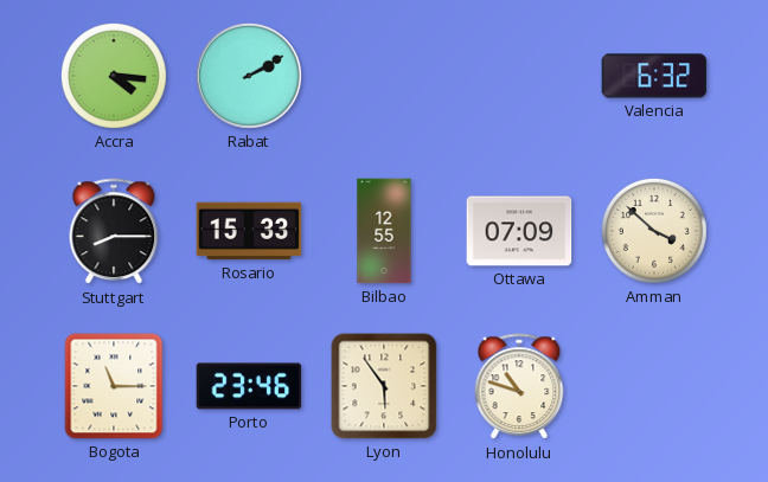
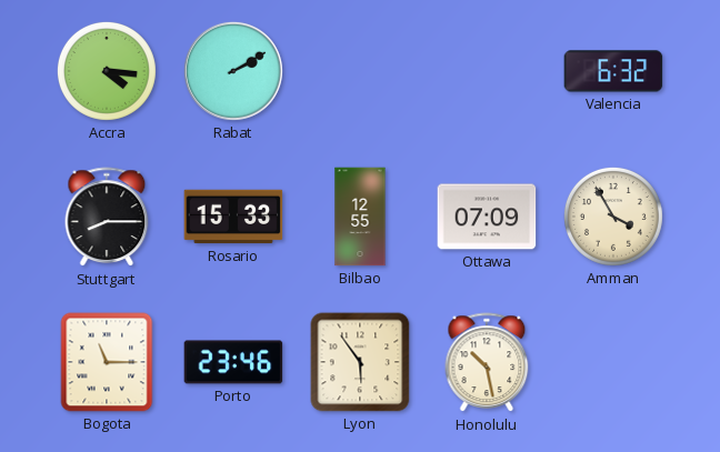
Amman: 3:52 -> 3:55
Honolulu: 10:48 -> 10:28
